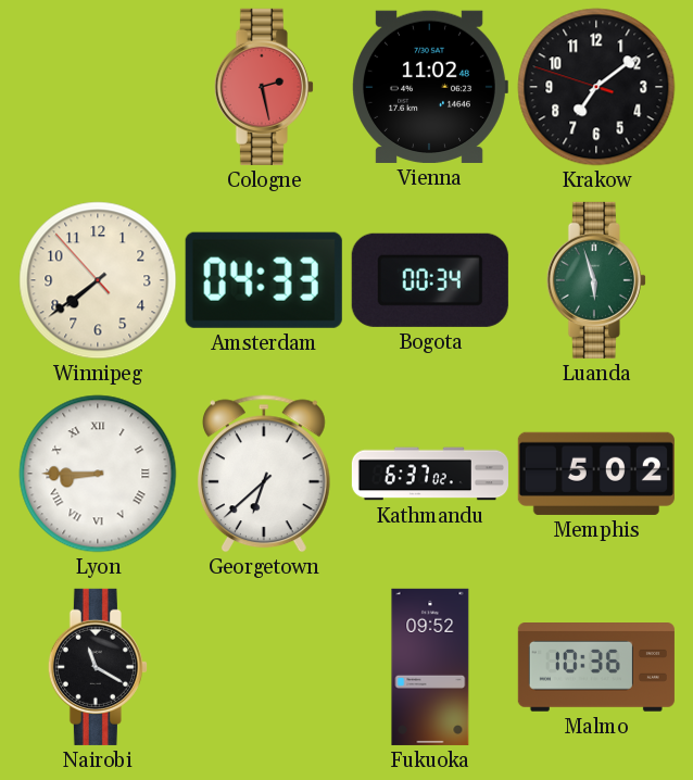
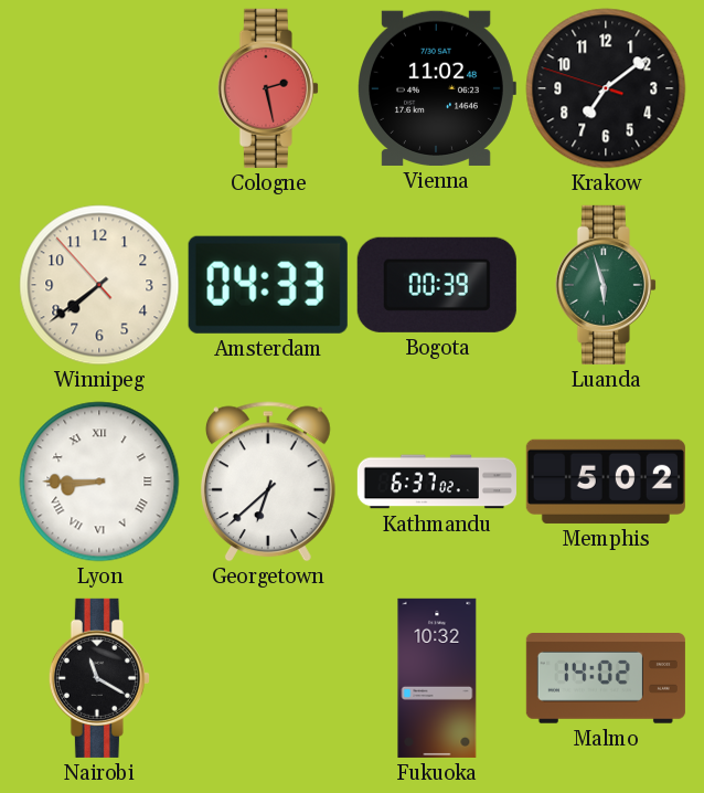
Bogota: 00:34 -> 00:39
Fukuoka: 09:52 -> 10:32
Malmo: 10:36 -> 14:02
